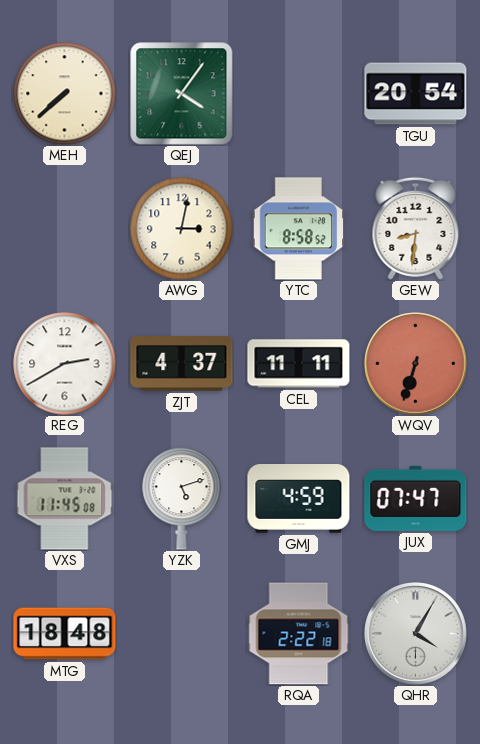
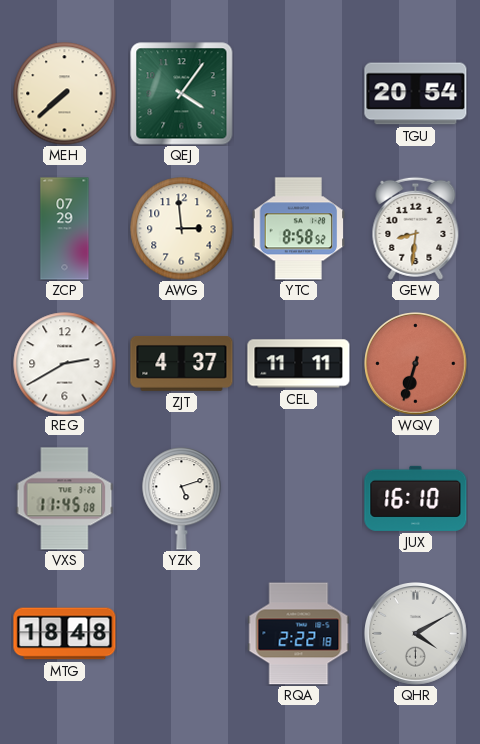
ZCP: none -> 07:29
AWG: 3:02 -> 2:59
GMJ: 4:59 -> none
JUX: 07:47 -> 16:10
QHR: 4:05 -> 4:10
